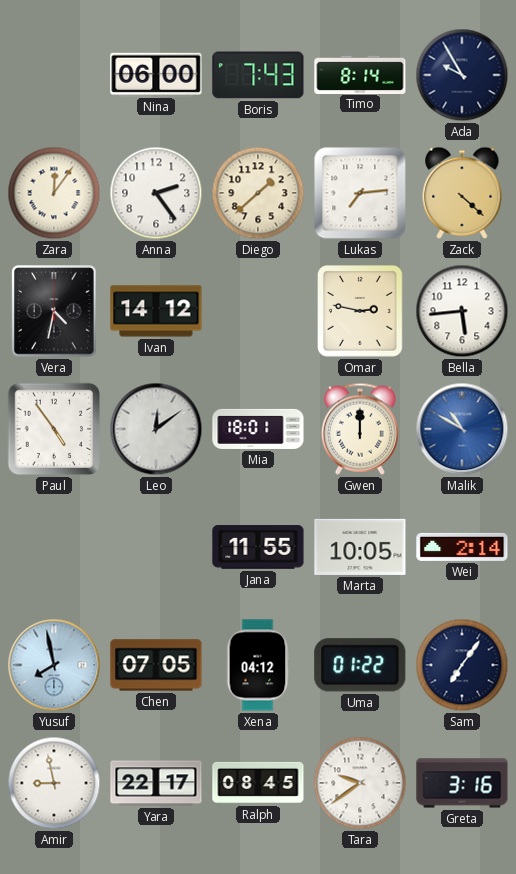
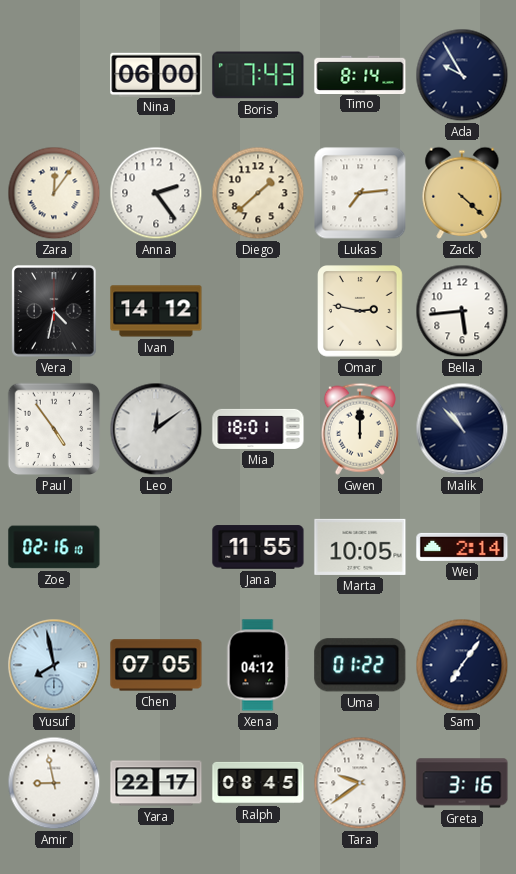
Malik: 10:50 -> 10:53
Malik dial: blue -> navy
Zoe: none -> 02:16
